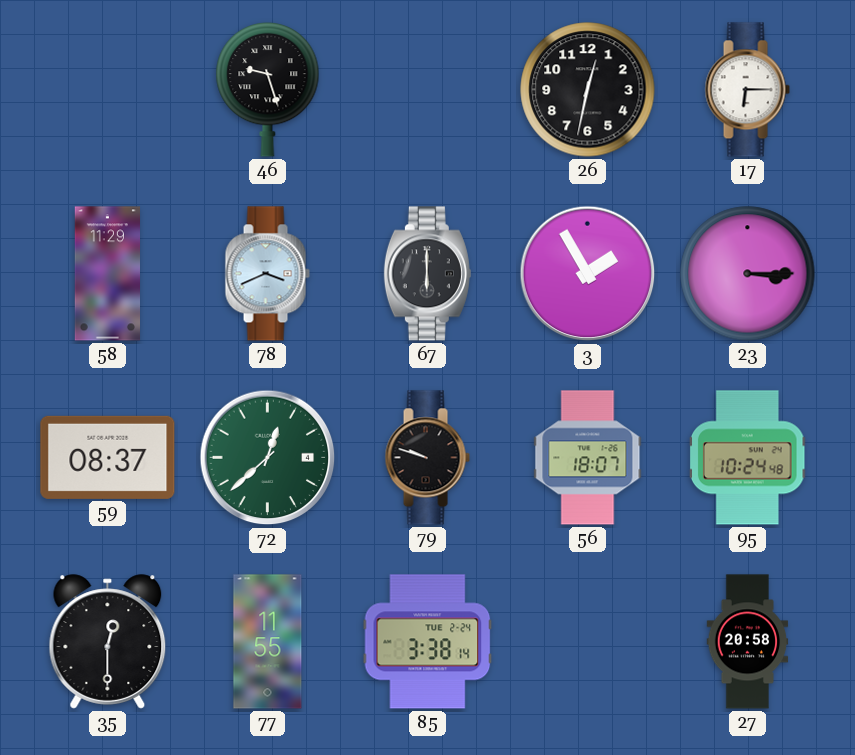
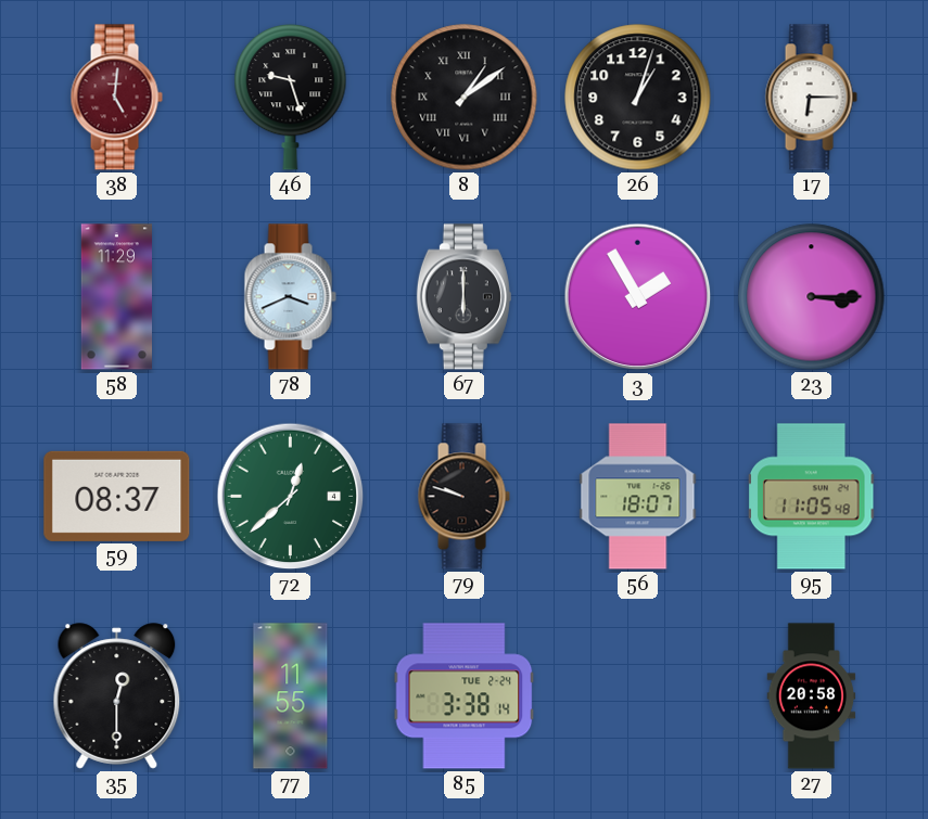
38: none -> 5:01
8: none -> 1:09
26: 12:32 -> 1:03
95: 10:24 -> 11:05
